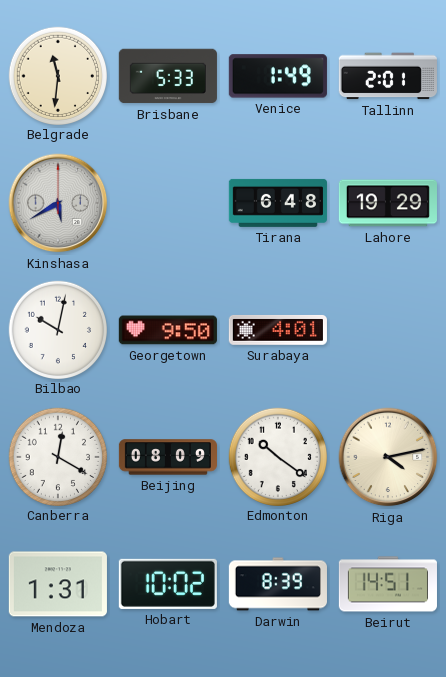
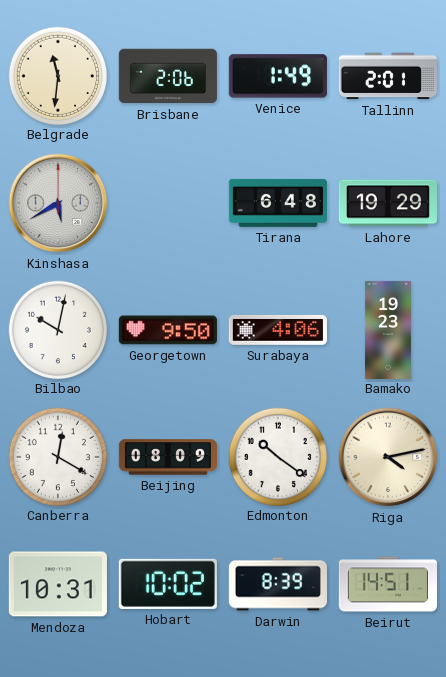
Brisbane: 5:33 -> 2:06
Surabaya: 4:01 -> 4:06
Bamako: none -> 19:23
Mendoza: 1:31 -> 10:31
